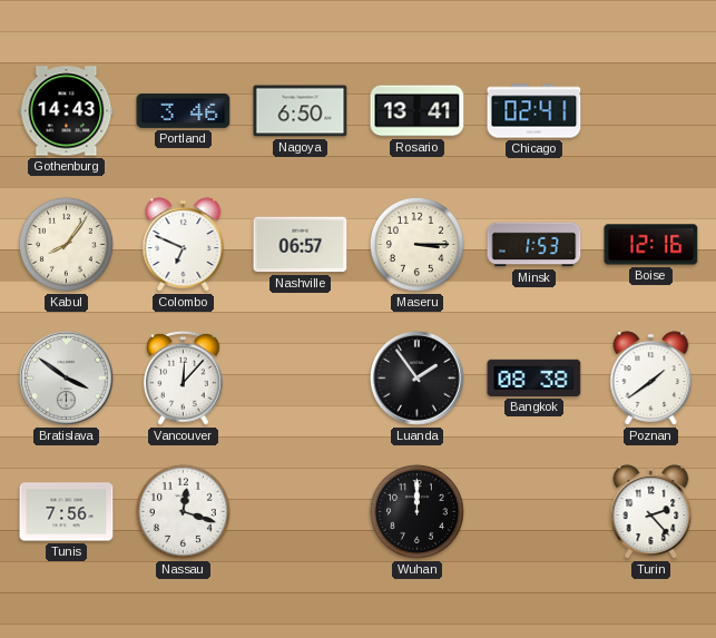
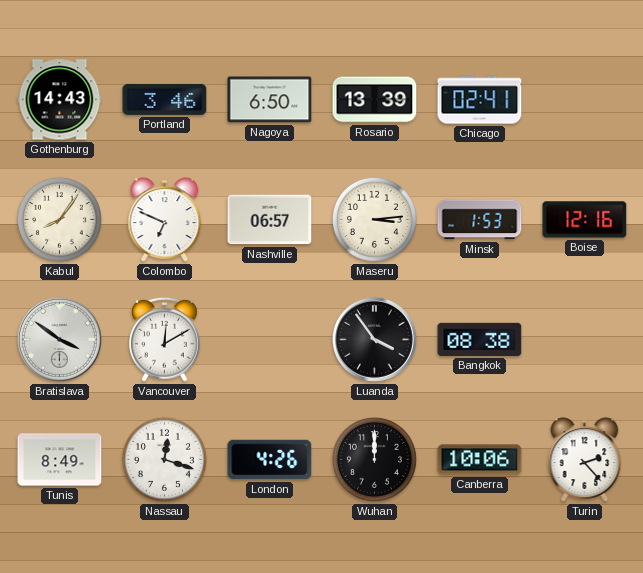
Rosario: 13:41 -> 13:39
Maseru: 3:15 -> 3:14
Vancouver: 12:07 -> 12:10
Luanda: 1:54 -> 3:54
Poznan: 1:39 -> none
Tunis: 7:56 -> 8:49
London: none -> 4:26
Canberra: none -> 10:06
